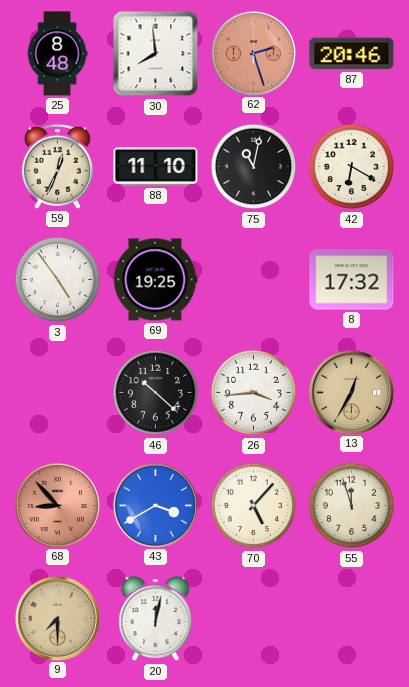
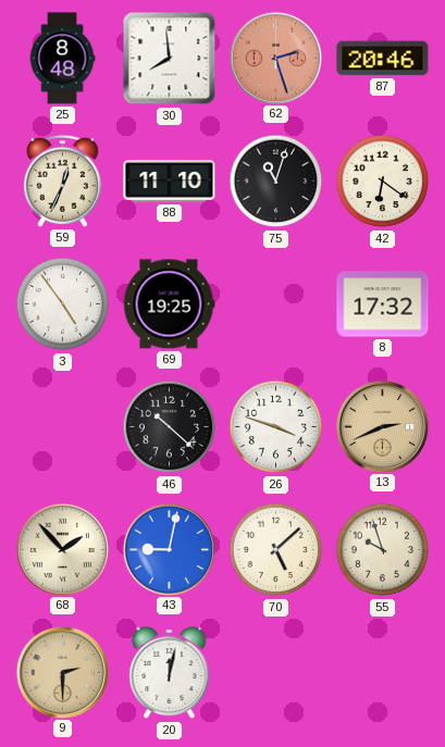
75: 11:02 -> 11:03
42: 6:20 -> 6:21
26: 3:44 -> 3:48
13: 12:35 -> 2:41
68: 8:53 -> 1:53
68 dial: salmon -> cream
43: 3:40 -> 9:02
70: 5:07 -> 5:08
55: 11:57 -> 9:57
9: 7:30 -> 2:30
